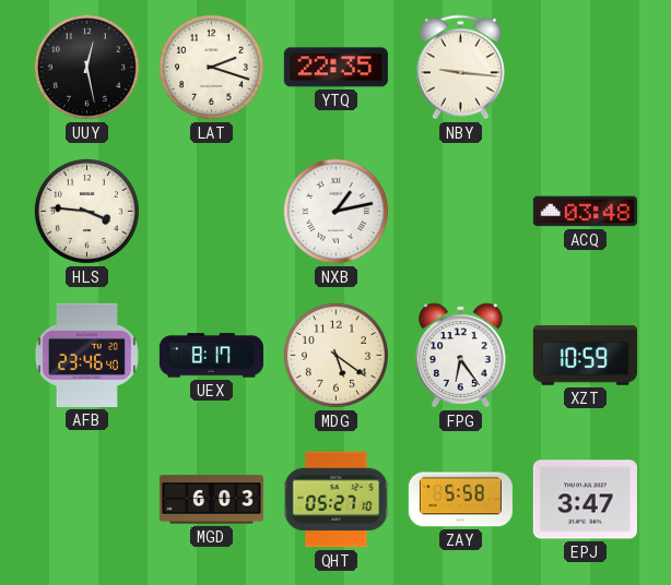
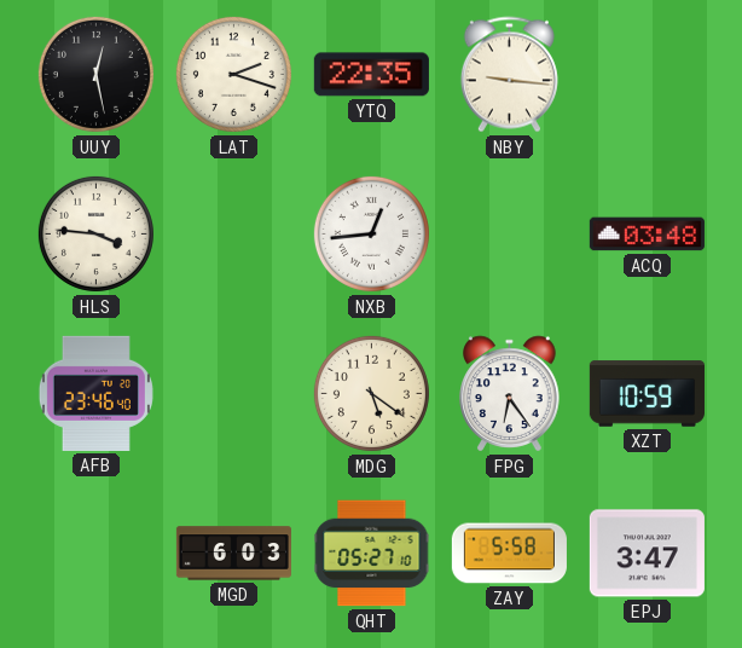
NXB: 1:13 -> 12:44
UEX: 8:17 -> none
